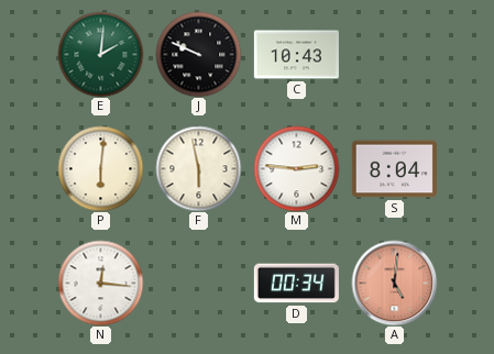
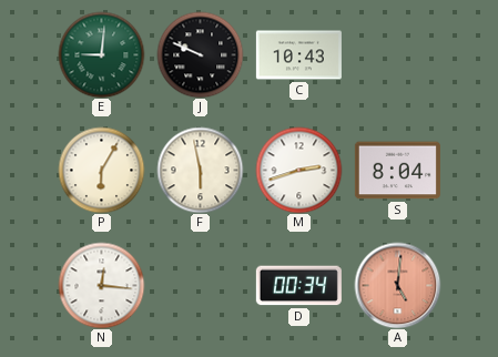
E: 2:01 -> 9:01
P: 6:01 -> 6:05
M: 2:46 -> 2:42
